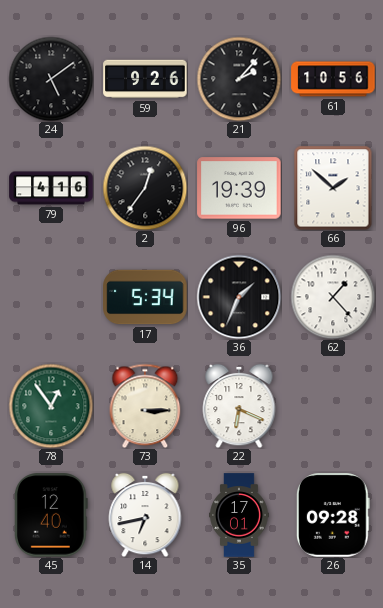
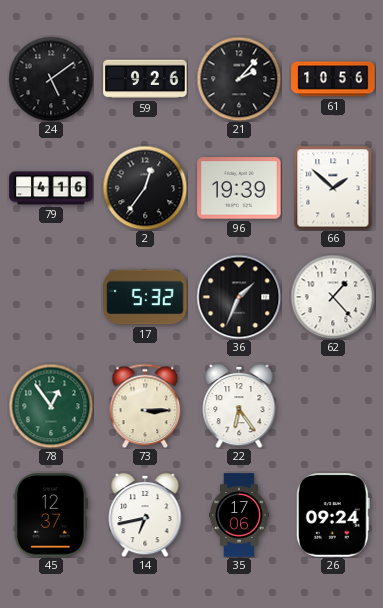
17: 5:34 -> 5:32
22: 6:19 -> 6:24
45: 12:40 -> 12:37
35: 17:01 -> 17:06
26: 09:28 -> 09:24
